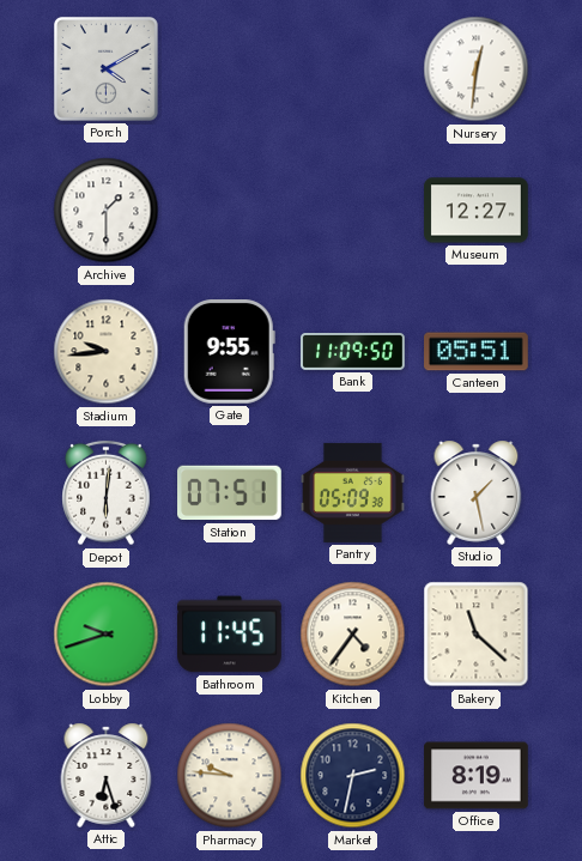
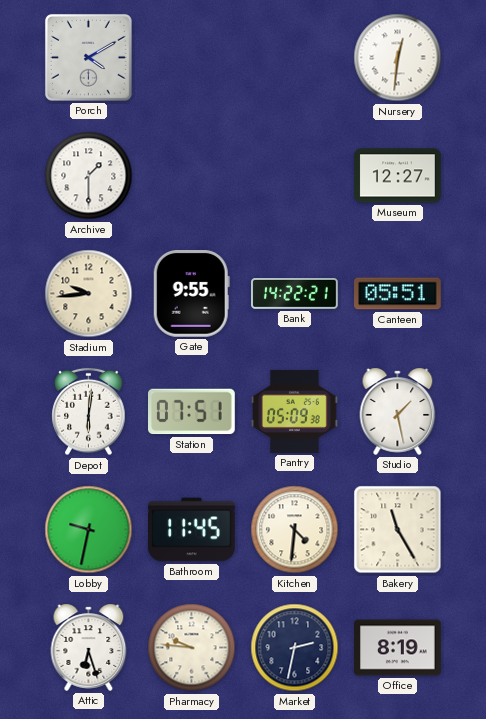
Bank: 11:09 -> 14:22
Lobby: 9:42 -> 9:32
Kitchen: 4:36 -> 4:31
Bakery: 11:22 -> 11:25
